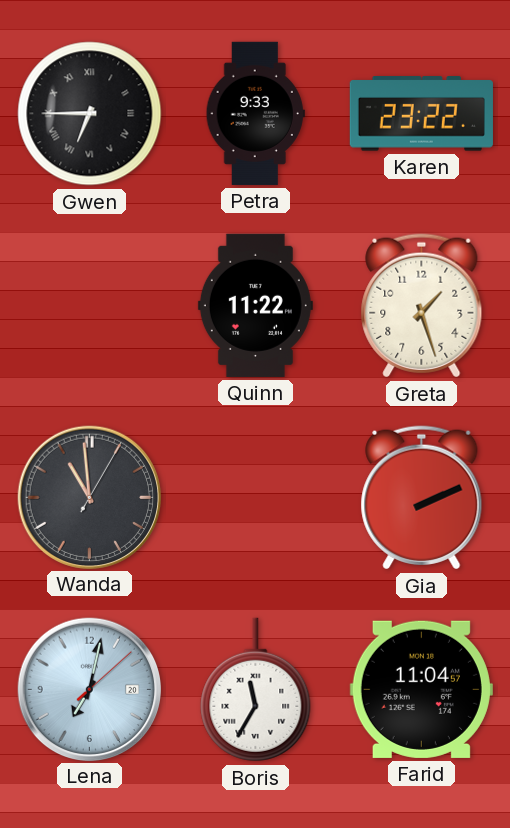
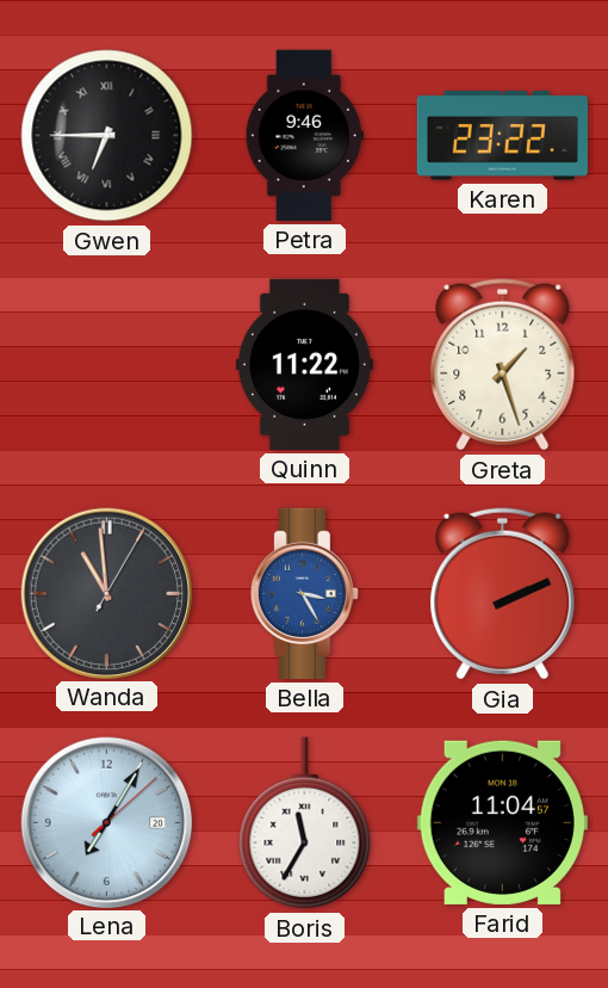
Petra: 9:33 -> 9:46
Bella: none -> 3:25
Lena: 7:02 -> 7:05
